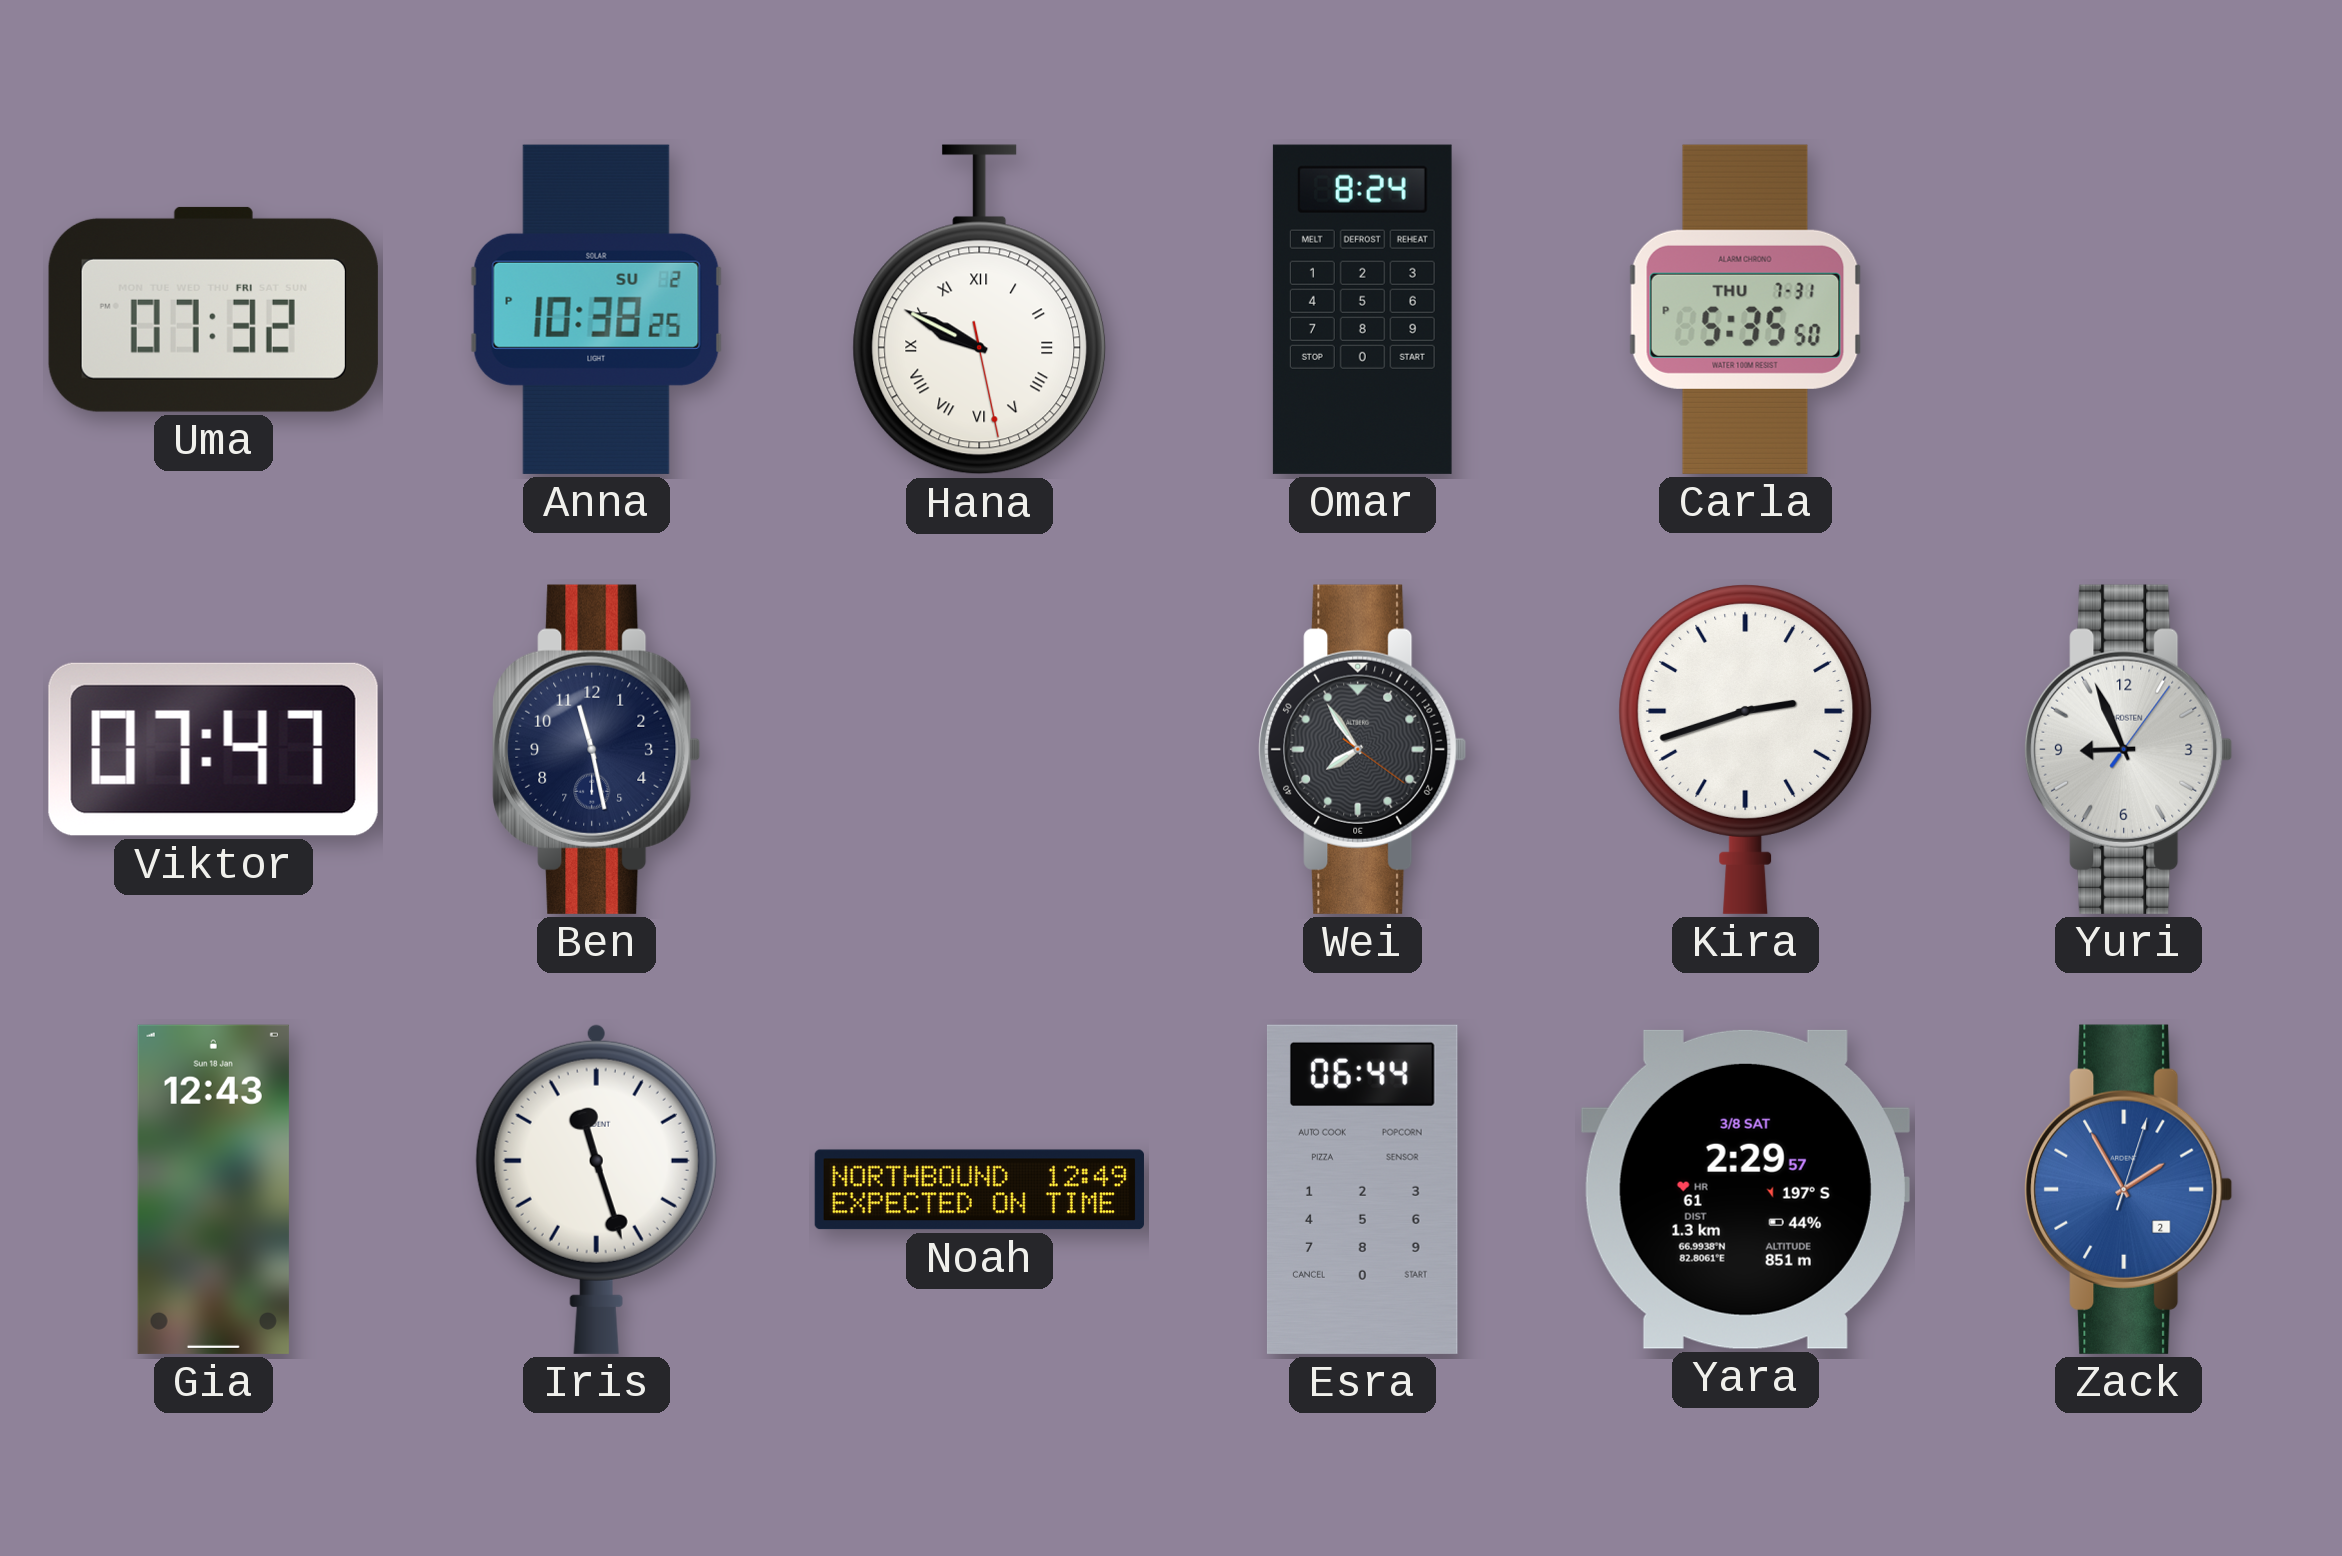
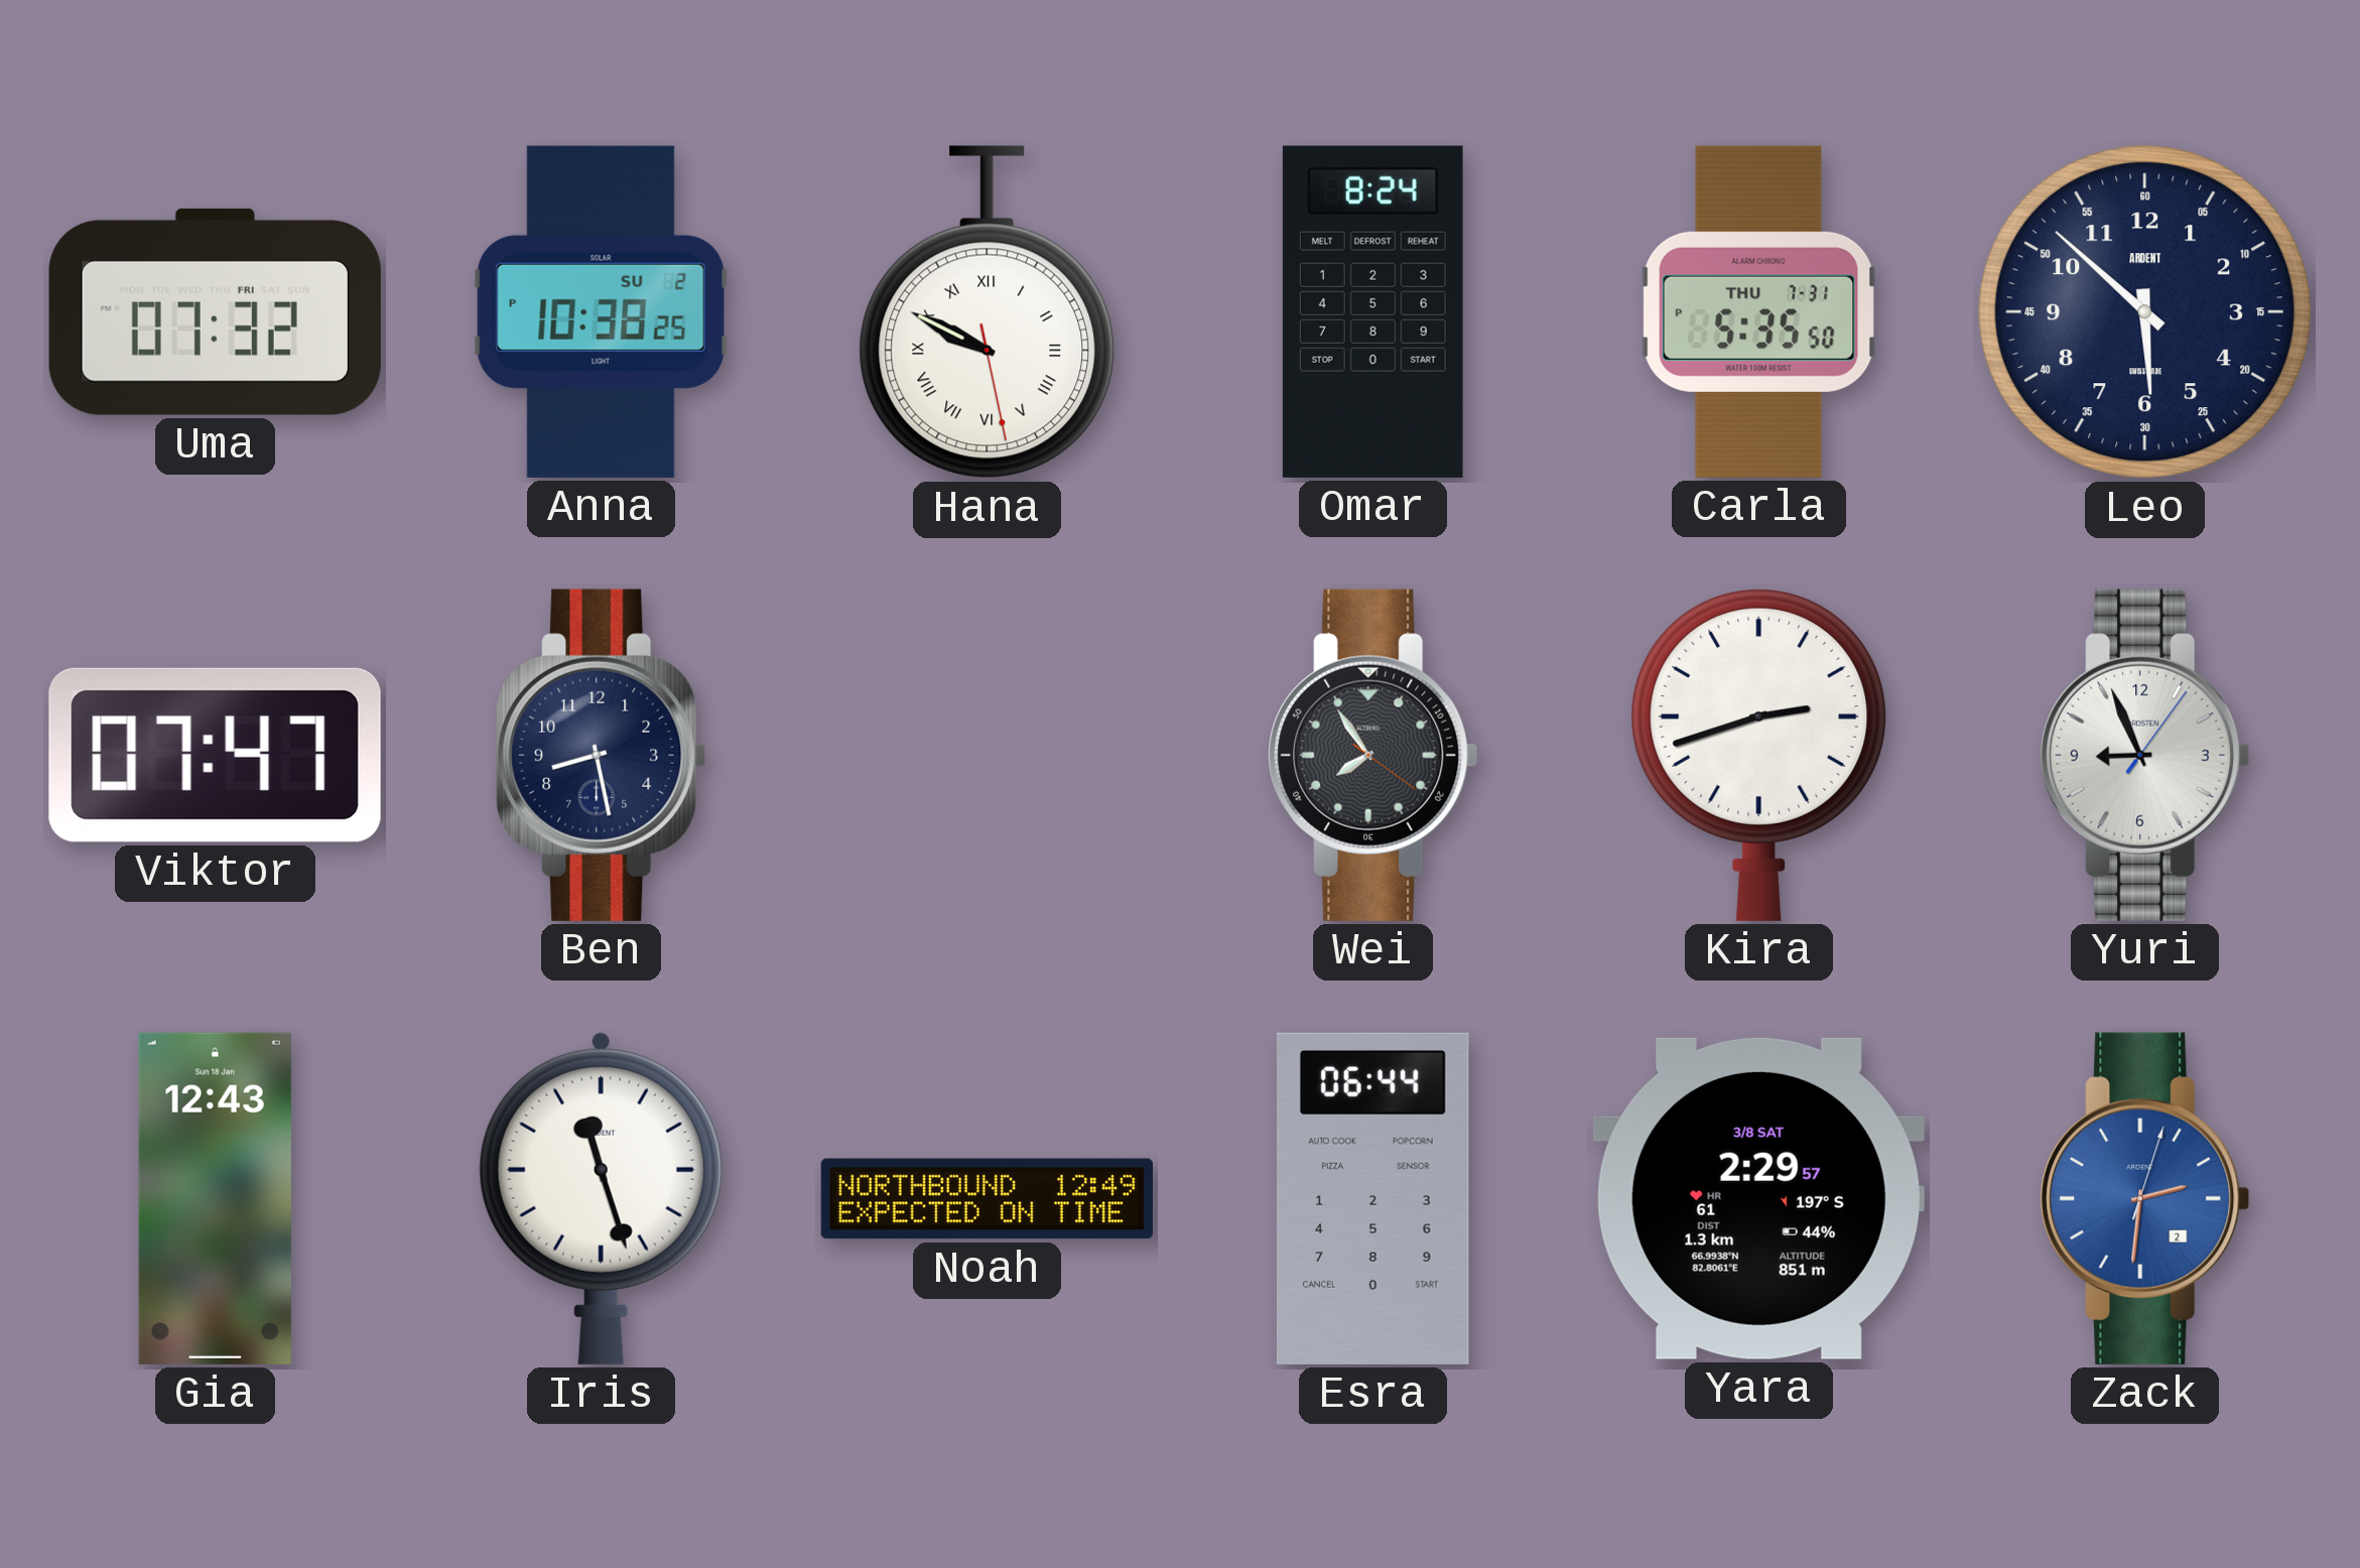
Leo: none -> 5:52
Ben: 11:28 -> 8:28
Zack: 1:55 -> 2:31
